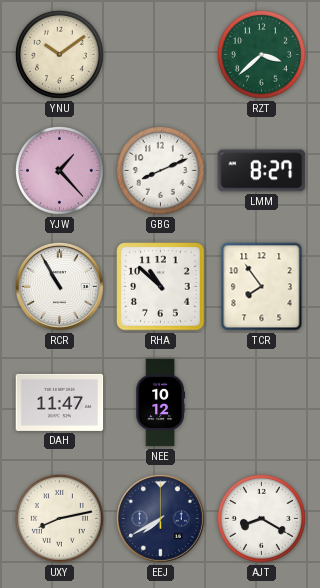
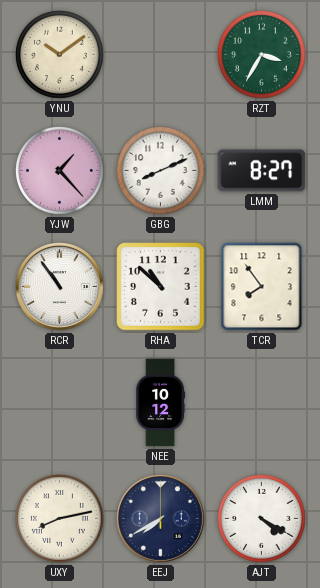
RZT: 3:38 -> 3:35
RCR: 10:55 -> 10:54
DAH: 11:47 -> none
AJT: 8:20 -> 4:20
